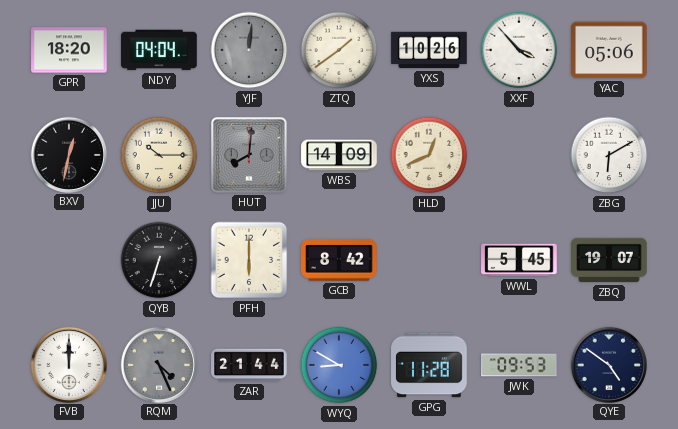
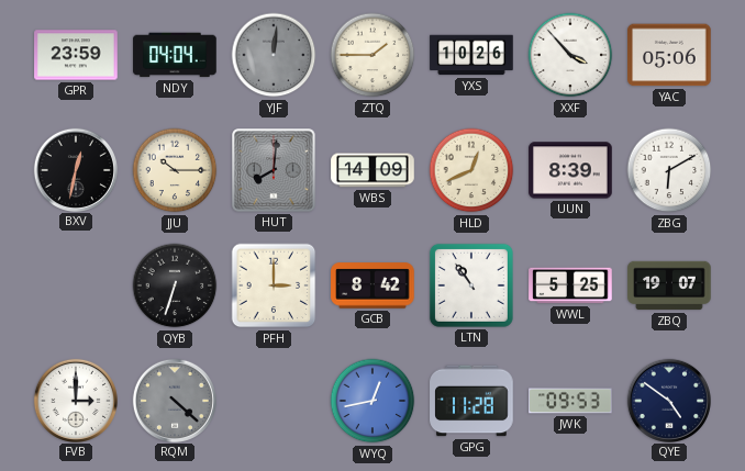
GPR: 18:20 -> 23:59
ZTQ: 1:39 -> 1:45
UUN: none -> 8:39
PFH: 6:00 -> 3:00
LTN: none -> 10:54
WWL: 5:45 -> 5:25
FVB: 12:00 -> 3:00
RQM: 4:26 -> 4:22
ZAR: 21:44 -> none
WYQ: 8:50 -> 12:43
